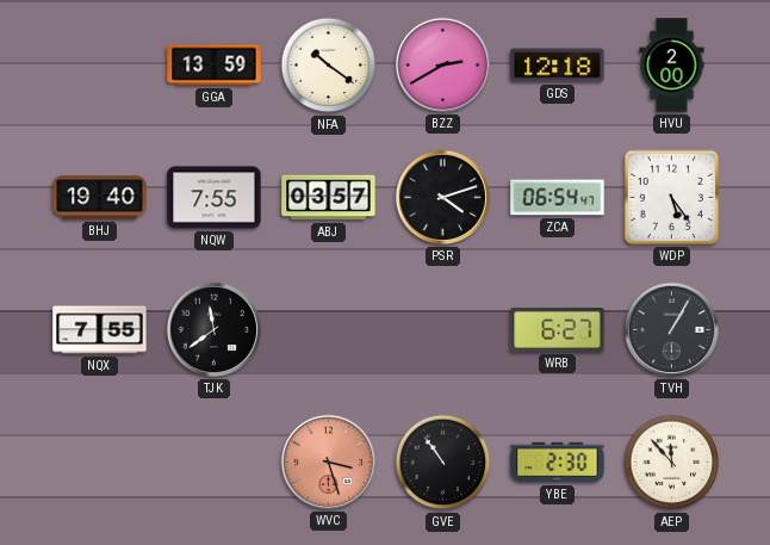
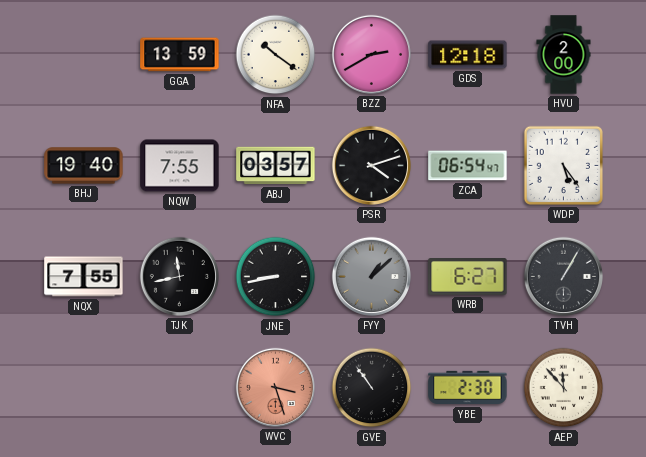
TJK: 11:39 -> 11:43
JNE: none -> 8:43
FYY: none -> 1:08
